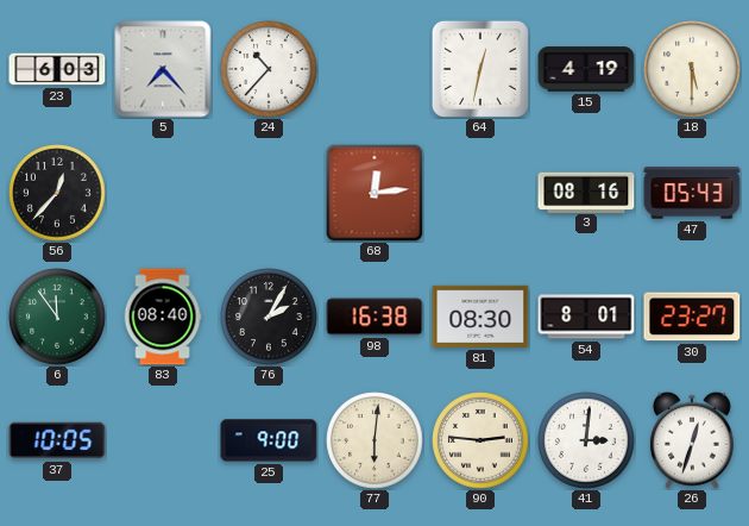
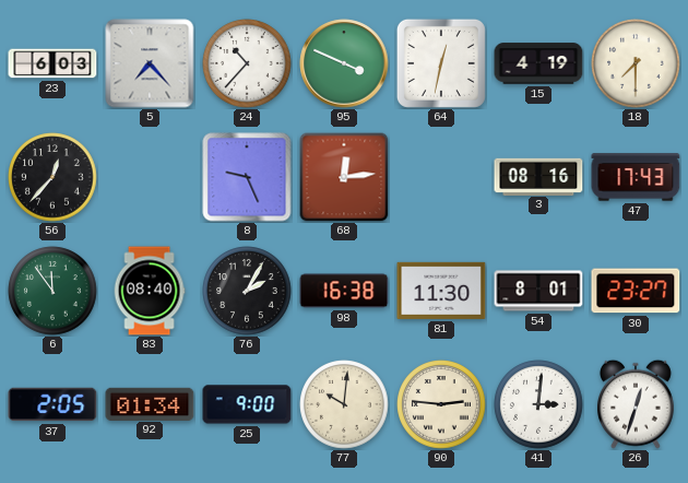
95: none -> 3:49
18: 5:30 -> 7:30
8: none -> 9:26
47: 05:43 -> 17:43
81: 08:30 -> 11:30
37: 10:05 -> 2:05
92: none -> 01:34
77: 6:01 -> 10:01
